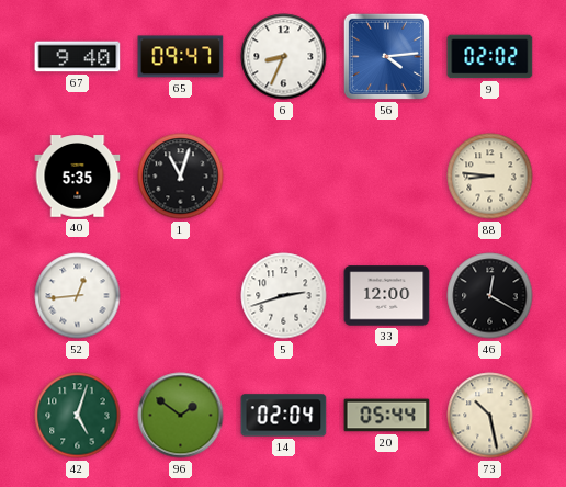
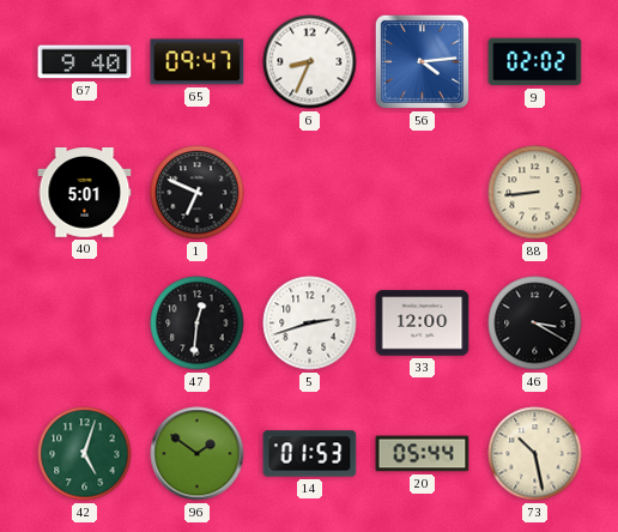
40: 5:35 -> 5:01
1: 11:03 -> 6:49
88: 8:46 -> 8:44
52: 12:44 -> none
47: none -> 12:31
46: 12:20 -> 3:20
14: 02:04 -> 01:53
